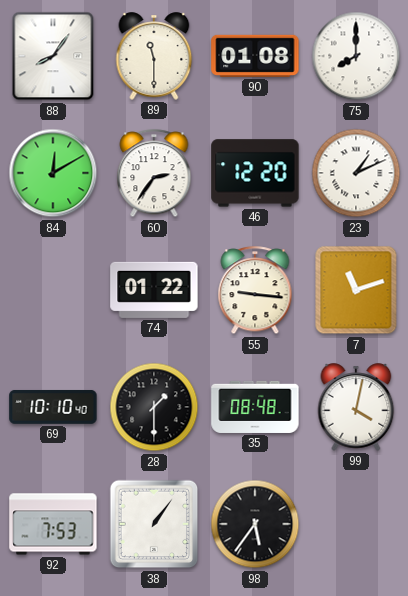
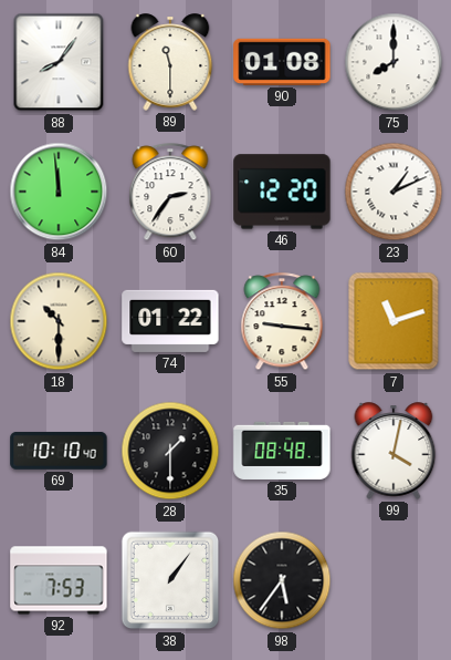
84: 12:10 -> 11:59
18: none -> 10:30
